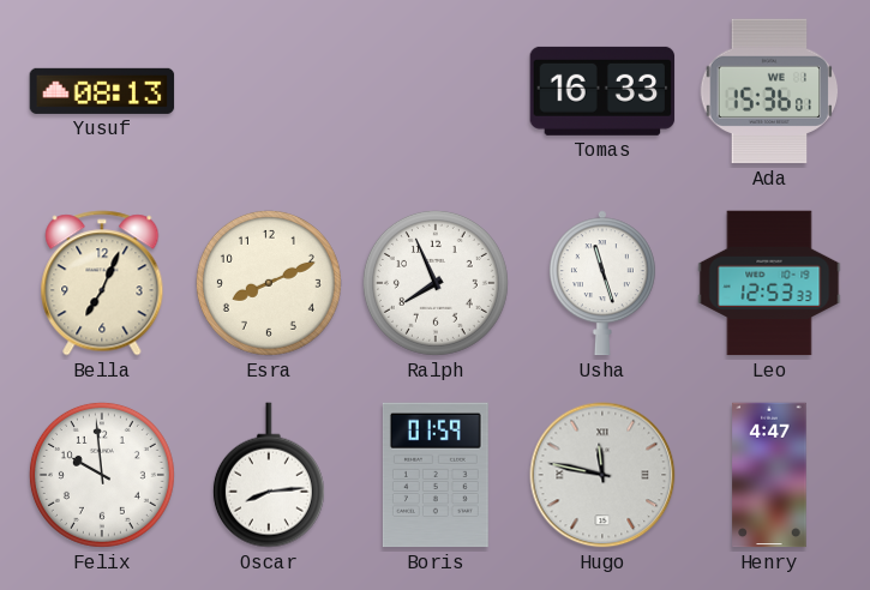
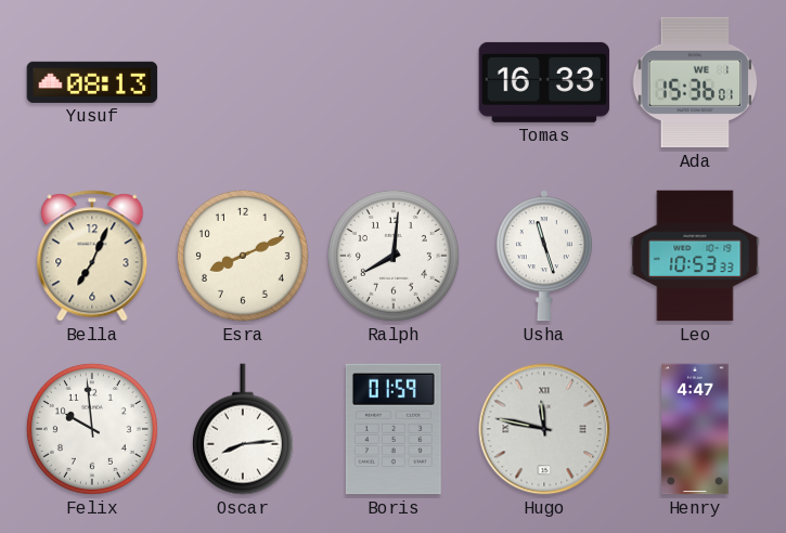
Ralph: 7:56 -> 8:01
Leo: 12:53 -> 10:53
